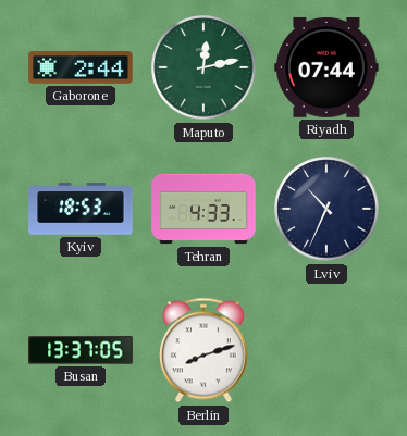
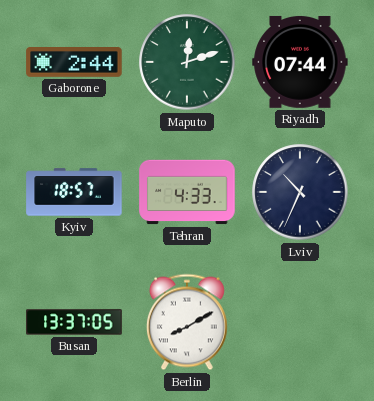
Maputo: 12:13 -> 12:12
Kyiv: 18:53 -> 18:57
Berlin: 8:12 -> 8:10
